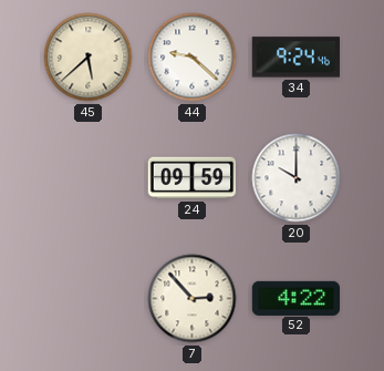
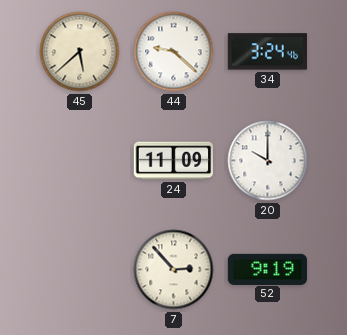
34: 9:24 -> 3:24
24: 09:59 -> 11:09
52: 4:22 -> 9:19
